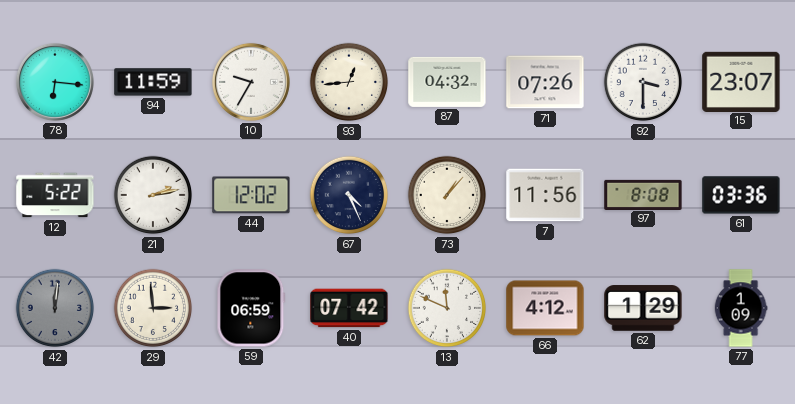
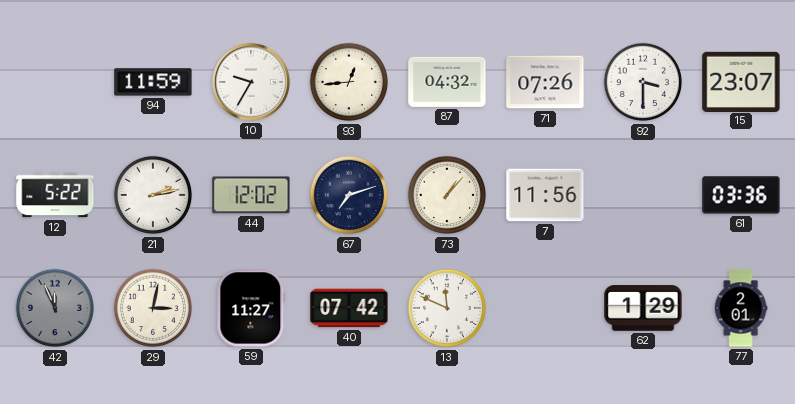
78: 6:16 -> none
67: 4:26 -> 7:12
97: 8:08 -> none
42: 12:01 -> 11:56
29: 2:59 -> 3:02
59: 06:59 -> 11:27
66: 4:12 -> none
77: 1:09 -> 2:01
